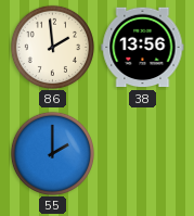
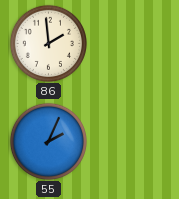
38: 13:56 -> none
55: 2:00 -> 2:04
